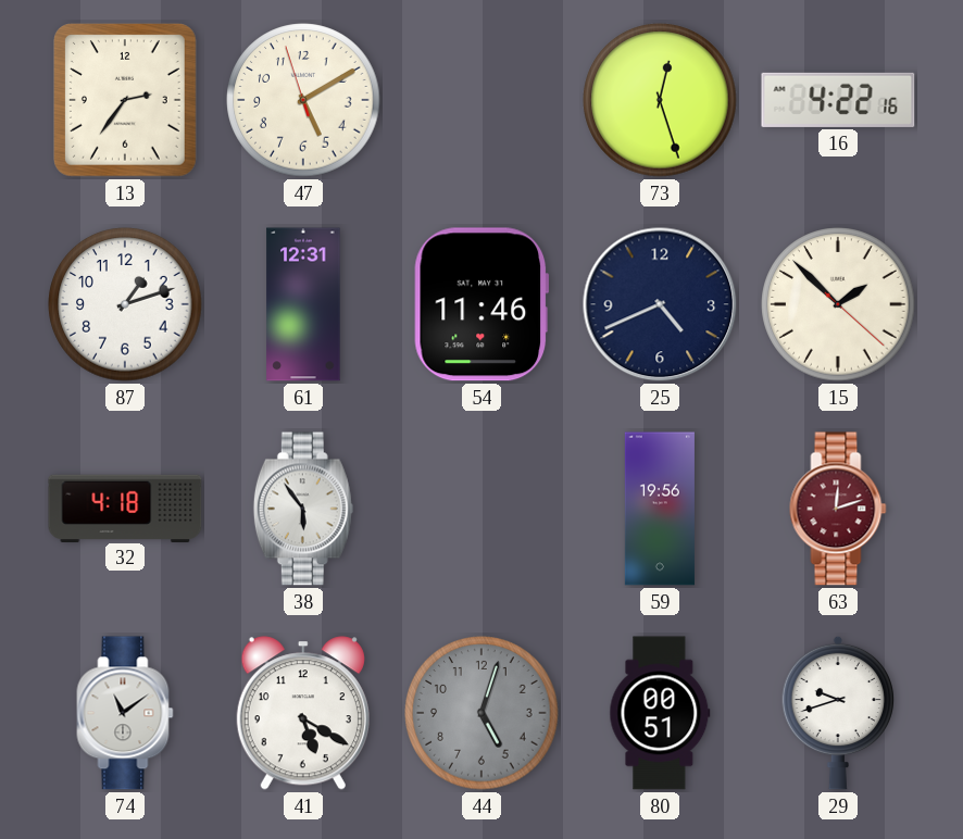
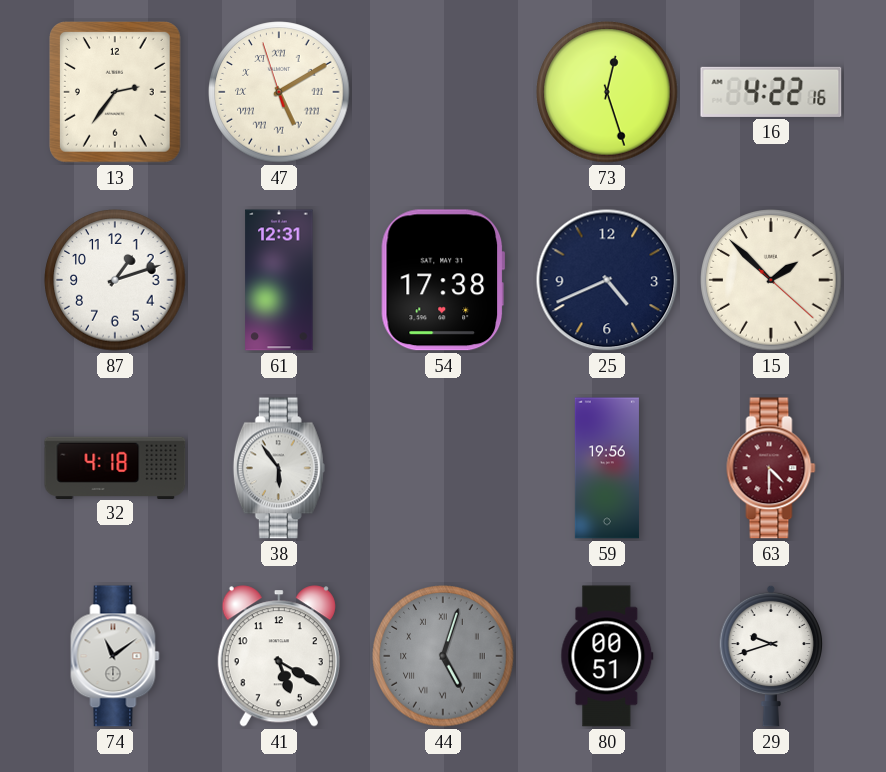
47 numerals: Arabic -> Roman
54: 11:46 -> 17:38
63: 12:12 -> 4:30
44 numerals: Arabic -> Roman
